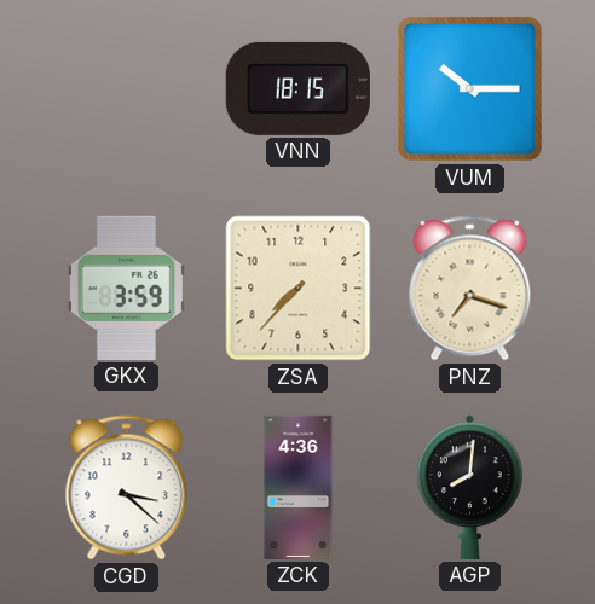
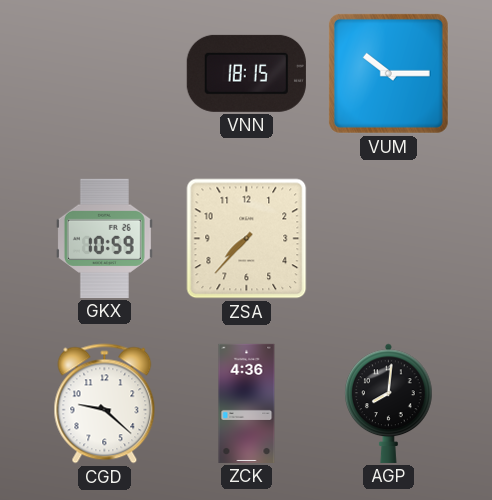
GKX: 3:59 -> 10:59
PNZ: 7:18 -> none
CGD: 3:22 -> 9:22
